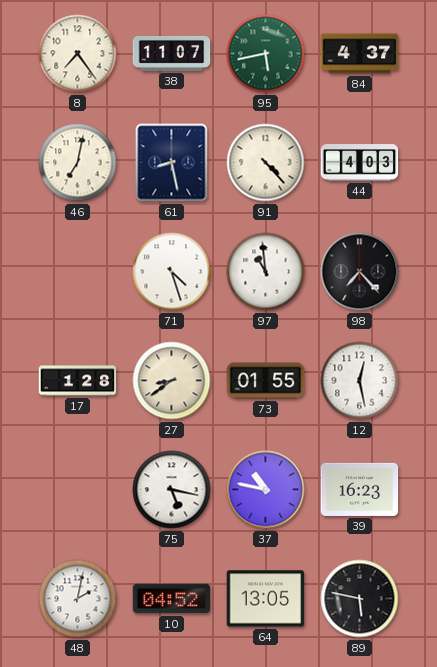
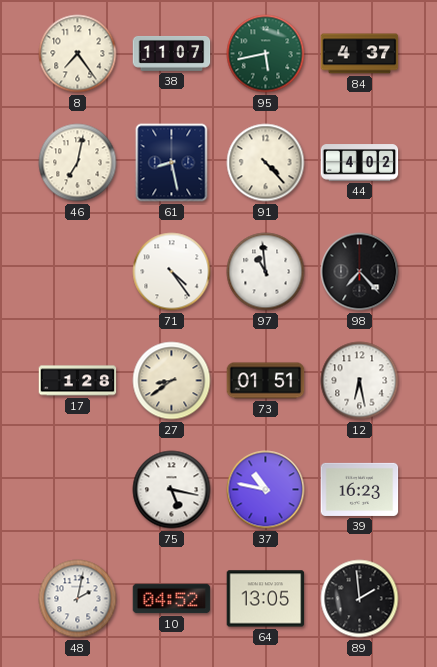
44: 4:03 -> 4:02
71: 4:27 -> 4:24
73: 01:55 -> 01:51
12: 12:28 -> 6:28
89: 5:47 -> 1:59
